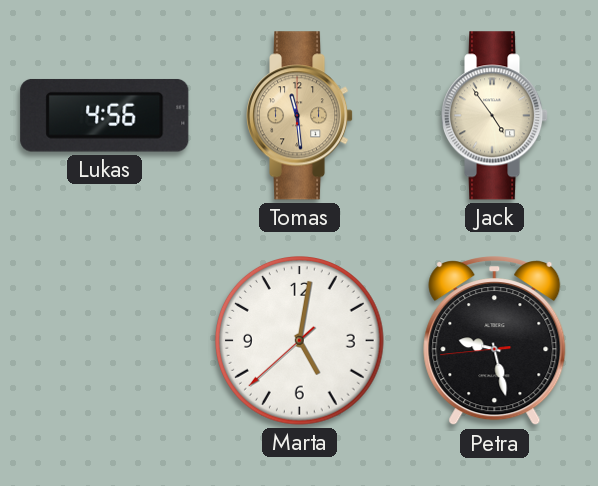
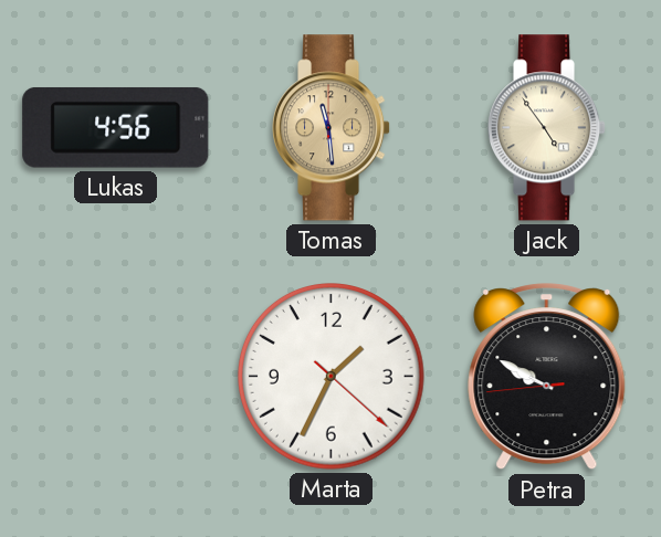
Marta: 5:01 -> 1:34
Petra: 9:27 -> 9:49
